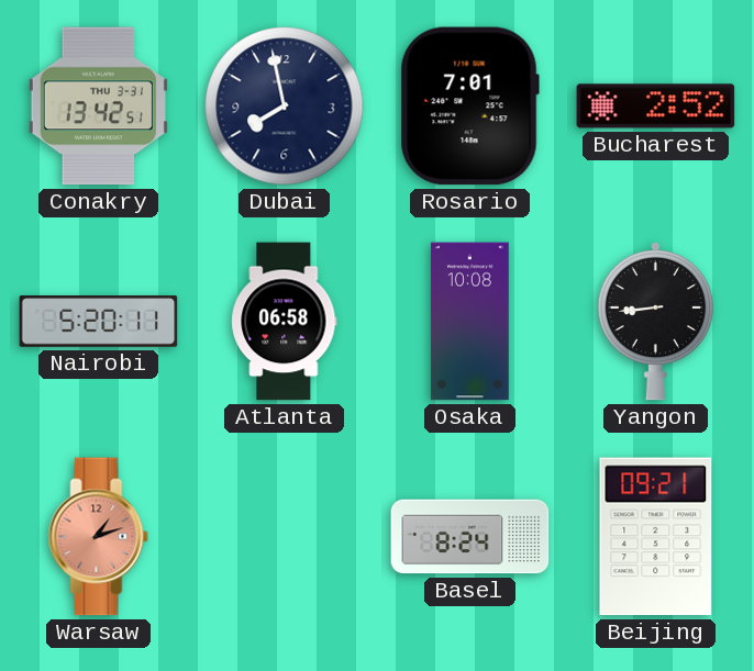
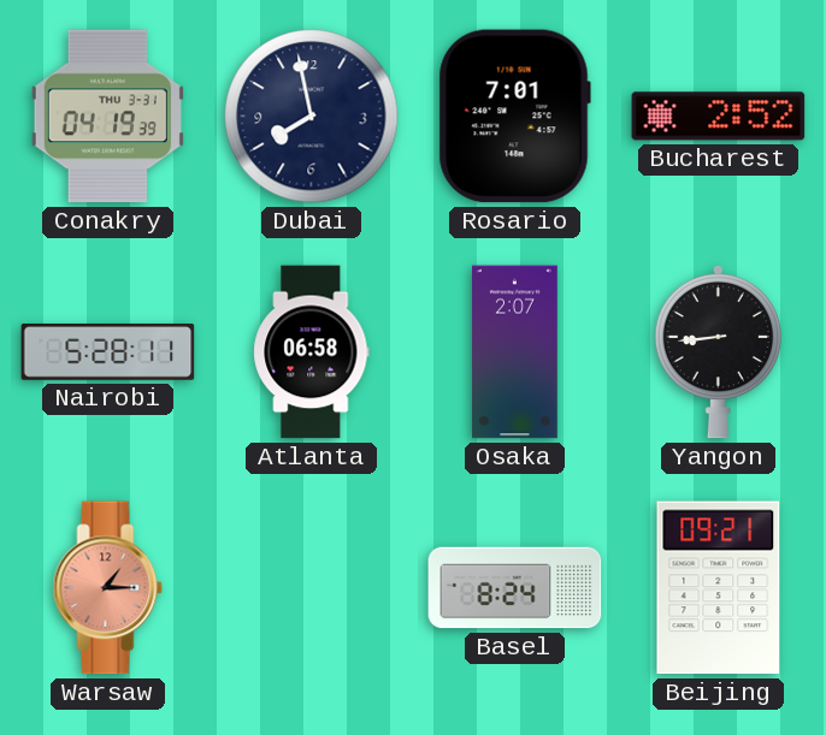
Conakry: 13:42 -> 04:19
Nairobi: 5:20 -> 5:28
Osaka: 10:08 -> 2:07
Warsaw: 1:12 -> 1:15
